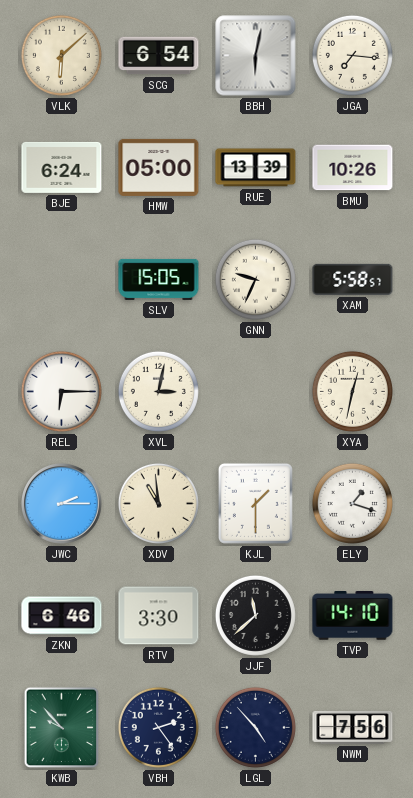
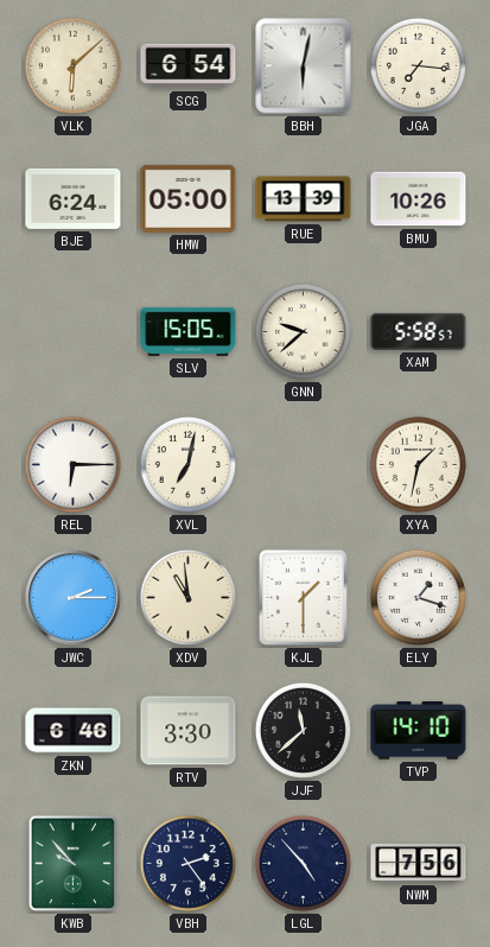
GNN: 9:34 -> 9:38
XVL: 3:02 -> 7:02
XYA: 12:32 -> 1:32
